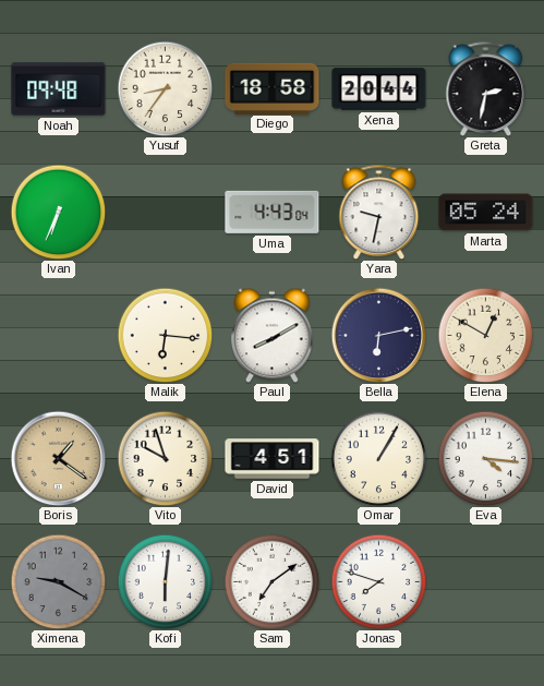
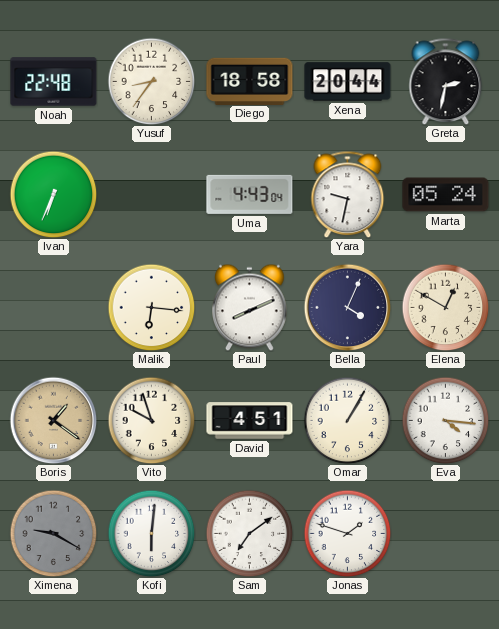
Noah: 09:48 -> 22:48
Paul: 8:10 -> 8:11
Bella: 6:13 -> 4:04
Jonas: 7:48 -> 1:48
